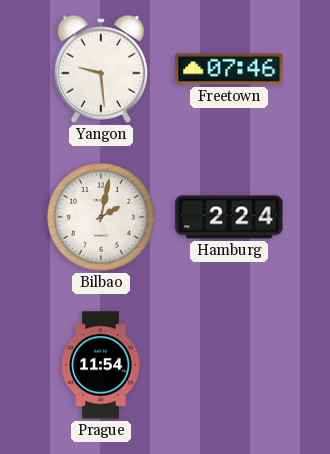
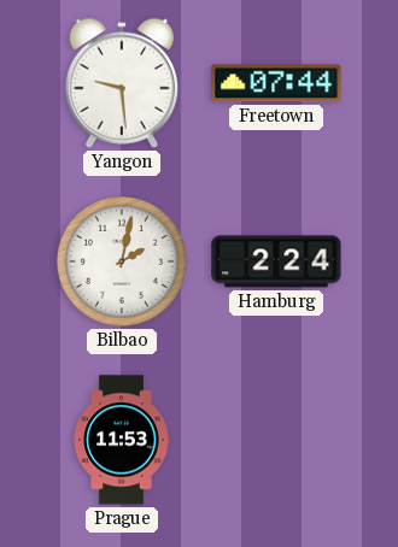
Freetown: 07:46 -> 07:44
Prague: 11:54 -> 11:53
